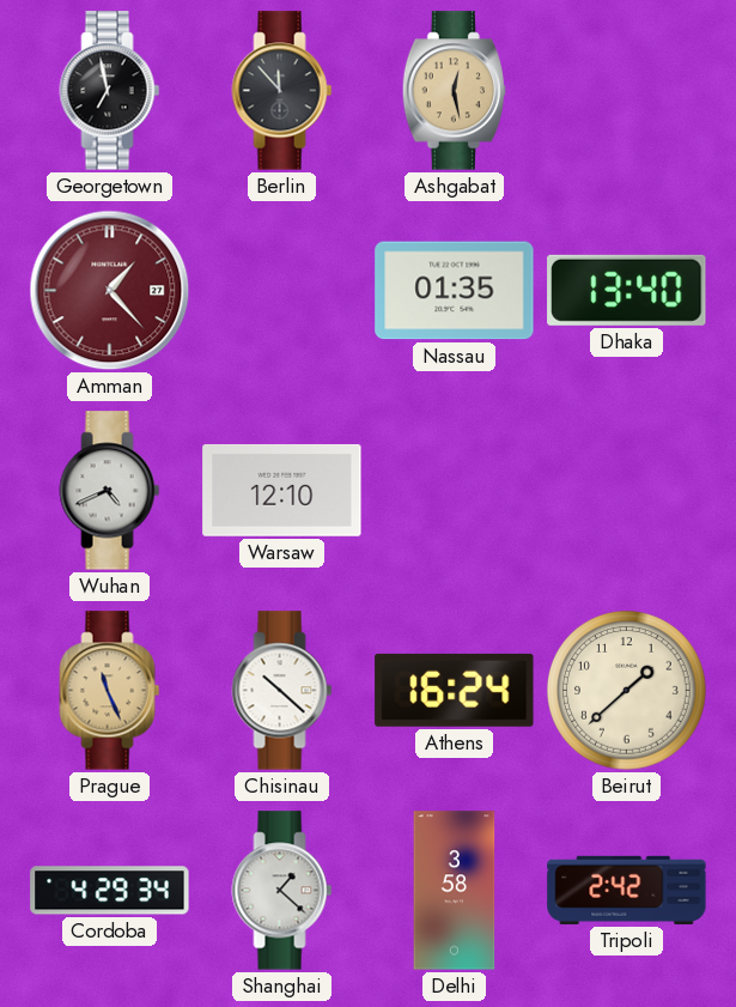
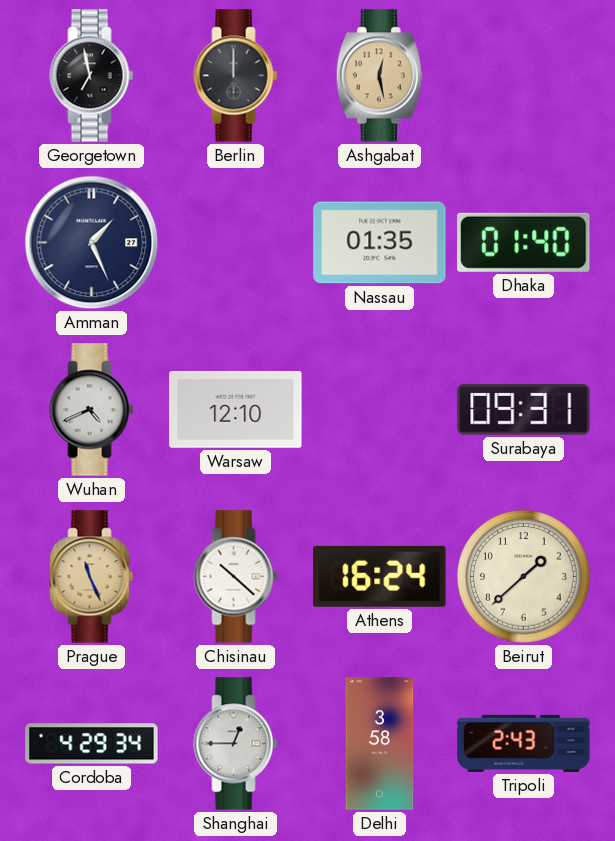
Berlin: 11:53 -> 12:00
Amman: 1:23 -> 1:26
Amman dial: burgundy -> navy
Dhaka: 13:40 -> 01:40
Surabaya: none -> 09:31
Shanghai: 1:22 -> 12:45
Tripoli: 2:42 -> 2:43
